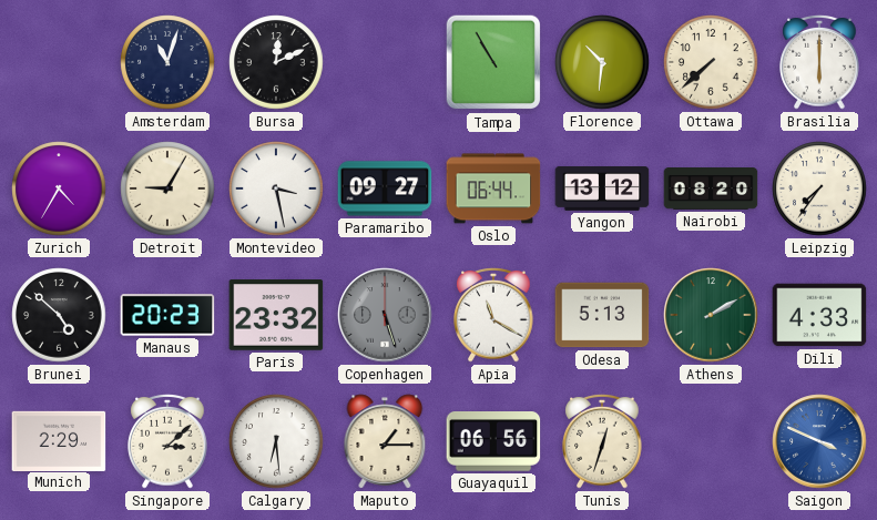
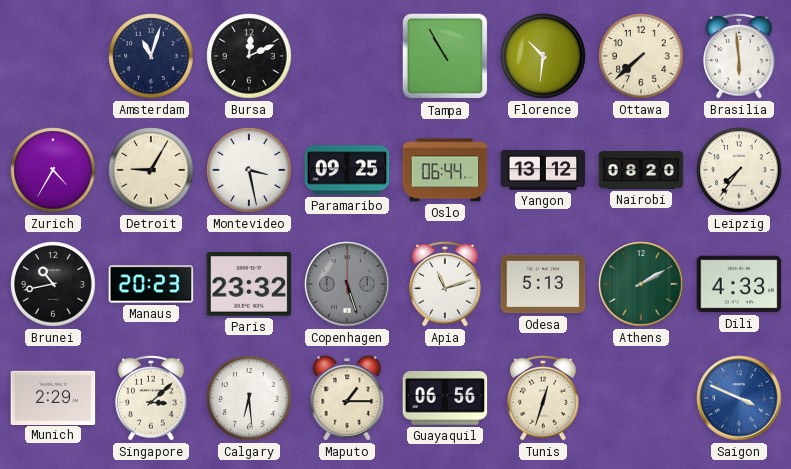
Brasilia: 6:00 -> 5:59
Paramaribo: 09:27 -> 09:25
Brunei: 4:52 -> 10:43
Apia: 11:20 -> 11:12
